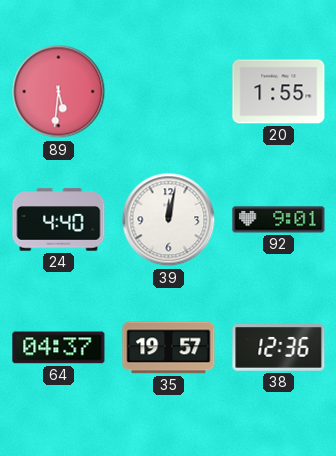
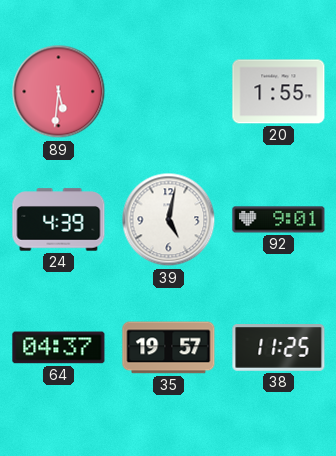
24: 4:40 -> 4:39
39: 12:02 -> 5:02
38: 12:36 -> 11:25
